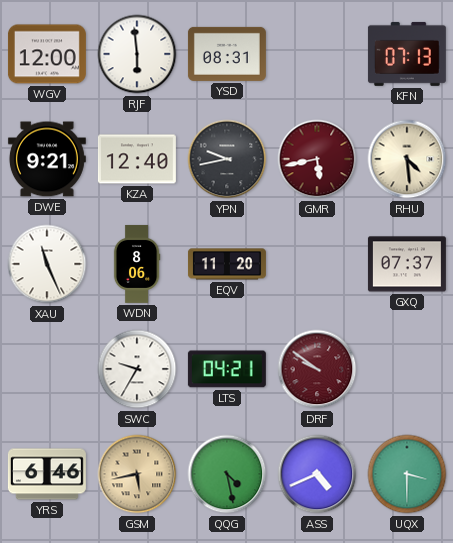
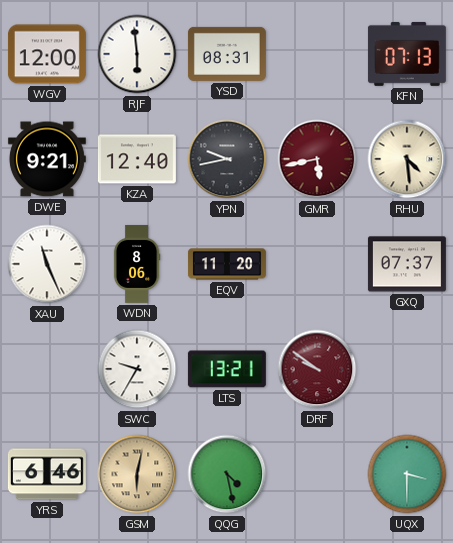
LTS: 04:21 -> 13:21
GSM: 5:43 -> 6:02
ASS: 4:41 -> none
